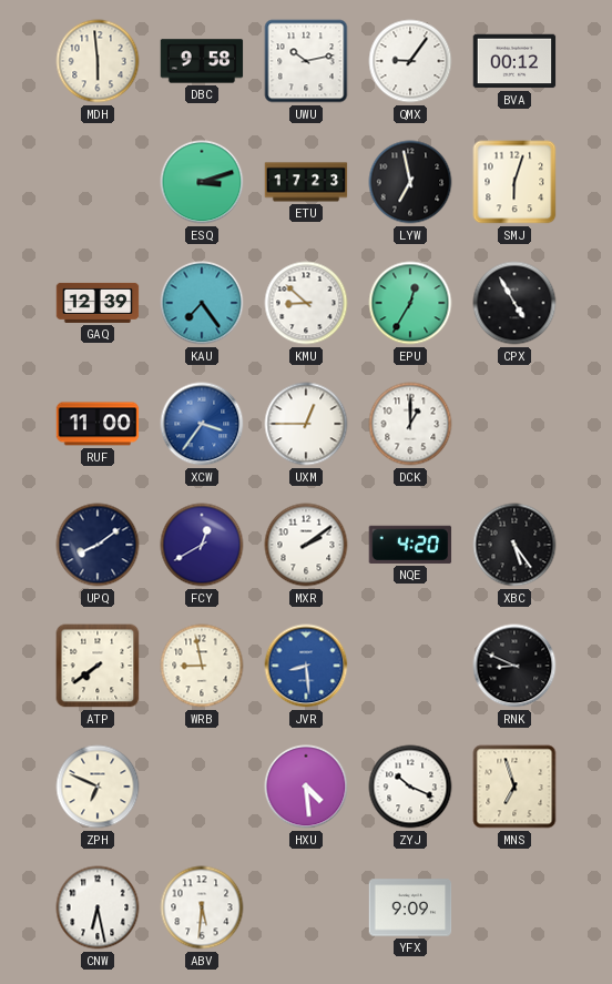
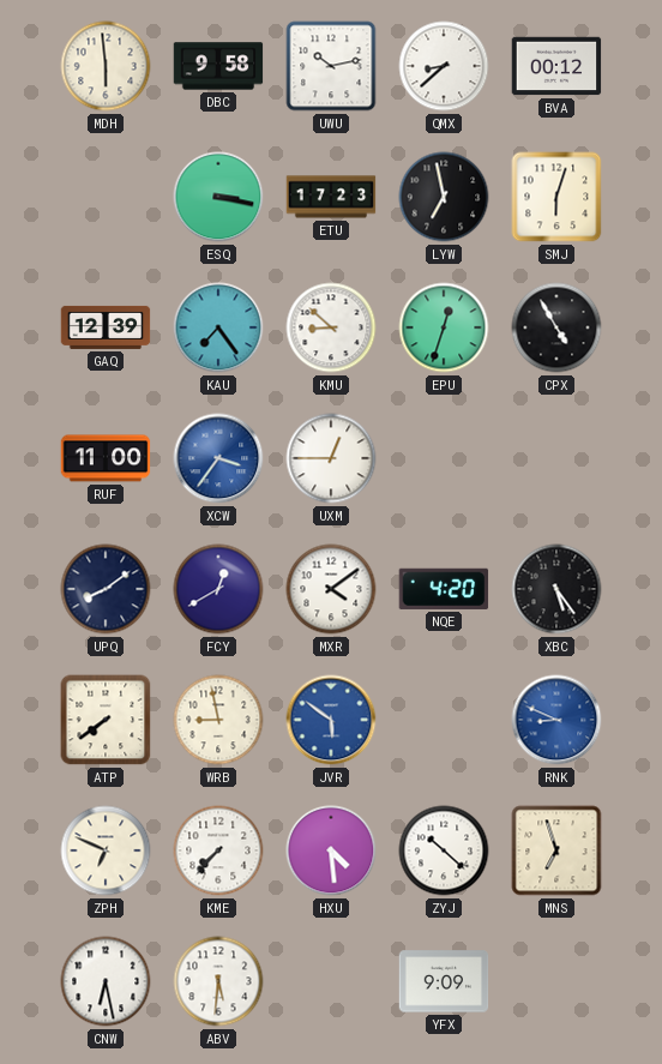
QMX: 9:06 -> 8:38
ESQ: 3:12 -> 3:17
EPU: 12:35 -> 12:33
DCK: 1:00 -> none
MXR: 2:09 -> 4:09
JVR: 8:29 -> 5:51
RNK dial: black -> blue
KME: none -> 7:37
ZYJ: 10:19 -> 10:22
